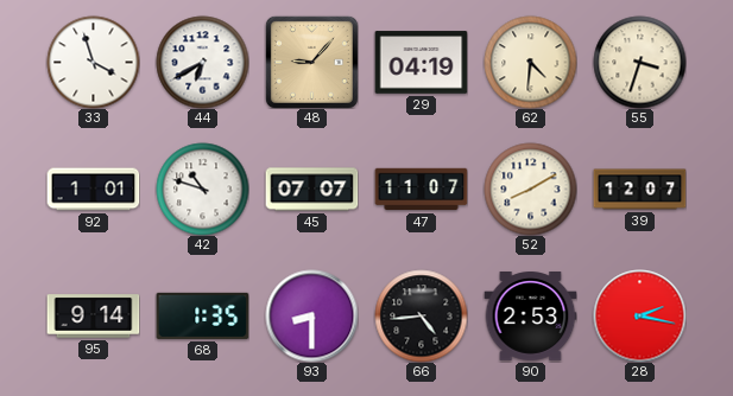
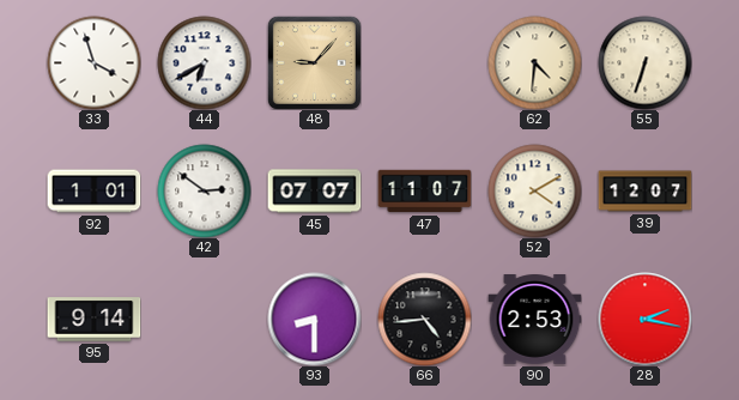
29: 04:19 -> none
55: 3:33 -> 6:33
42: 10:48 -> 2:51
52: 8:10 -> 4:10
68: 1:35 -> none
